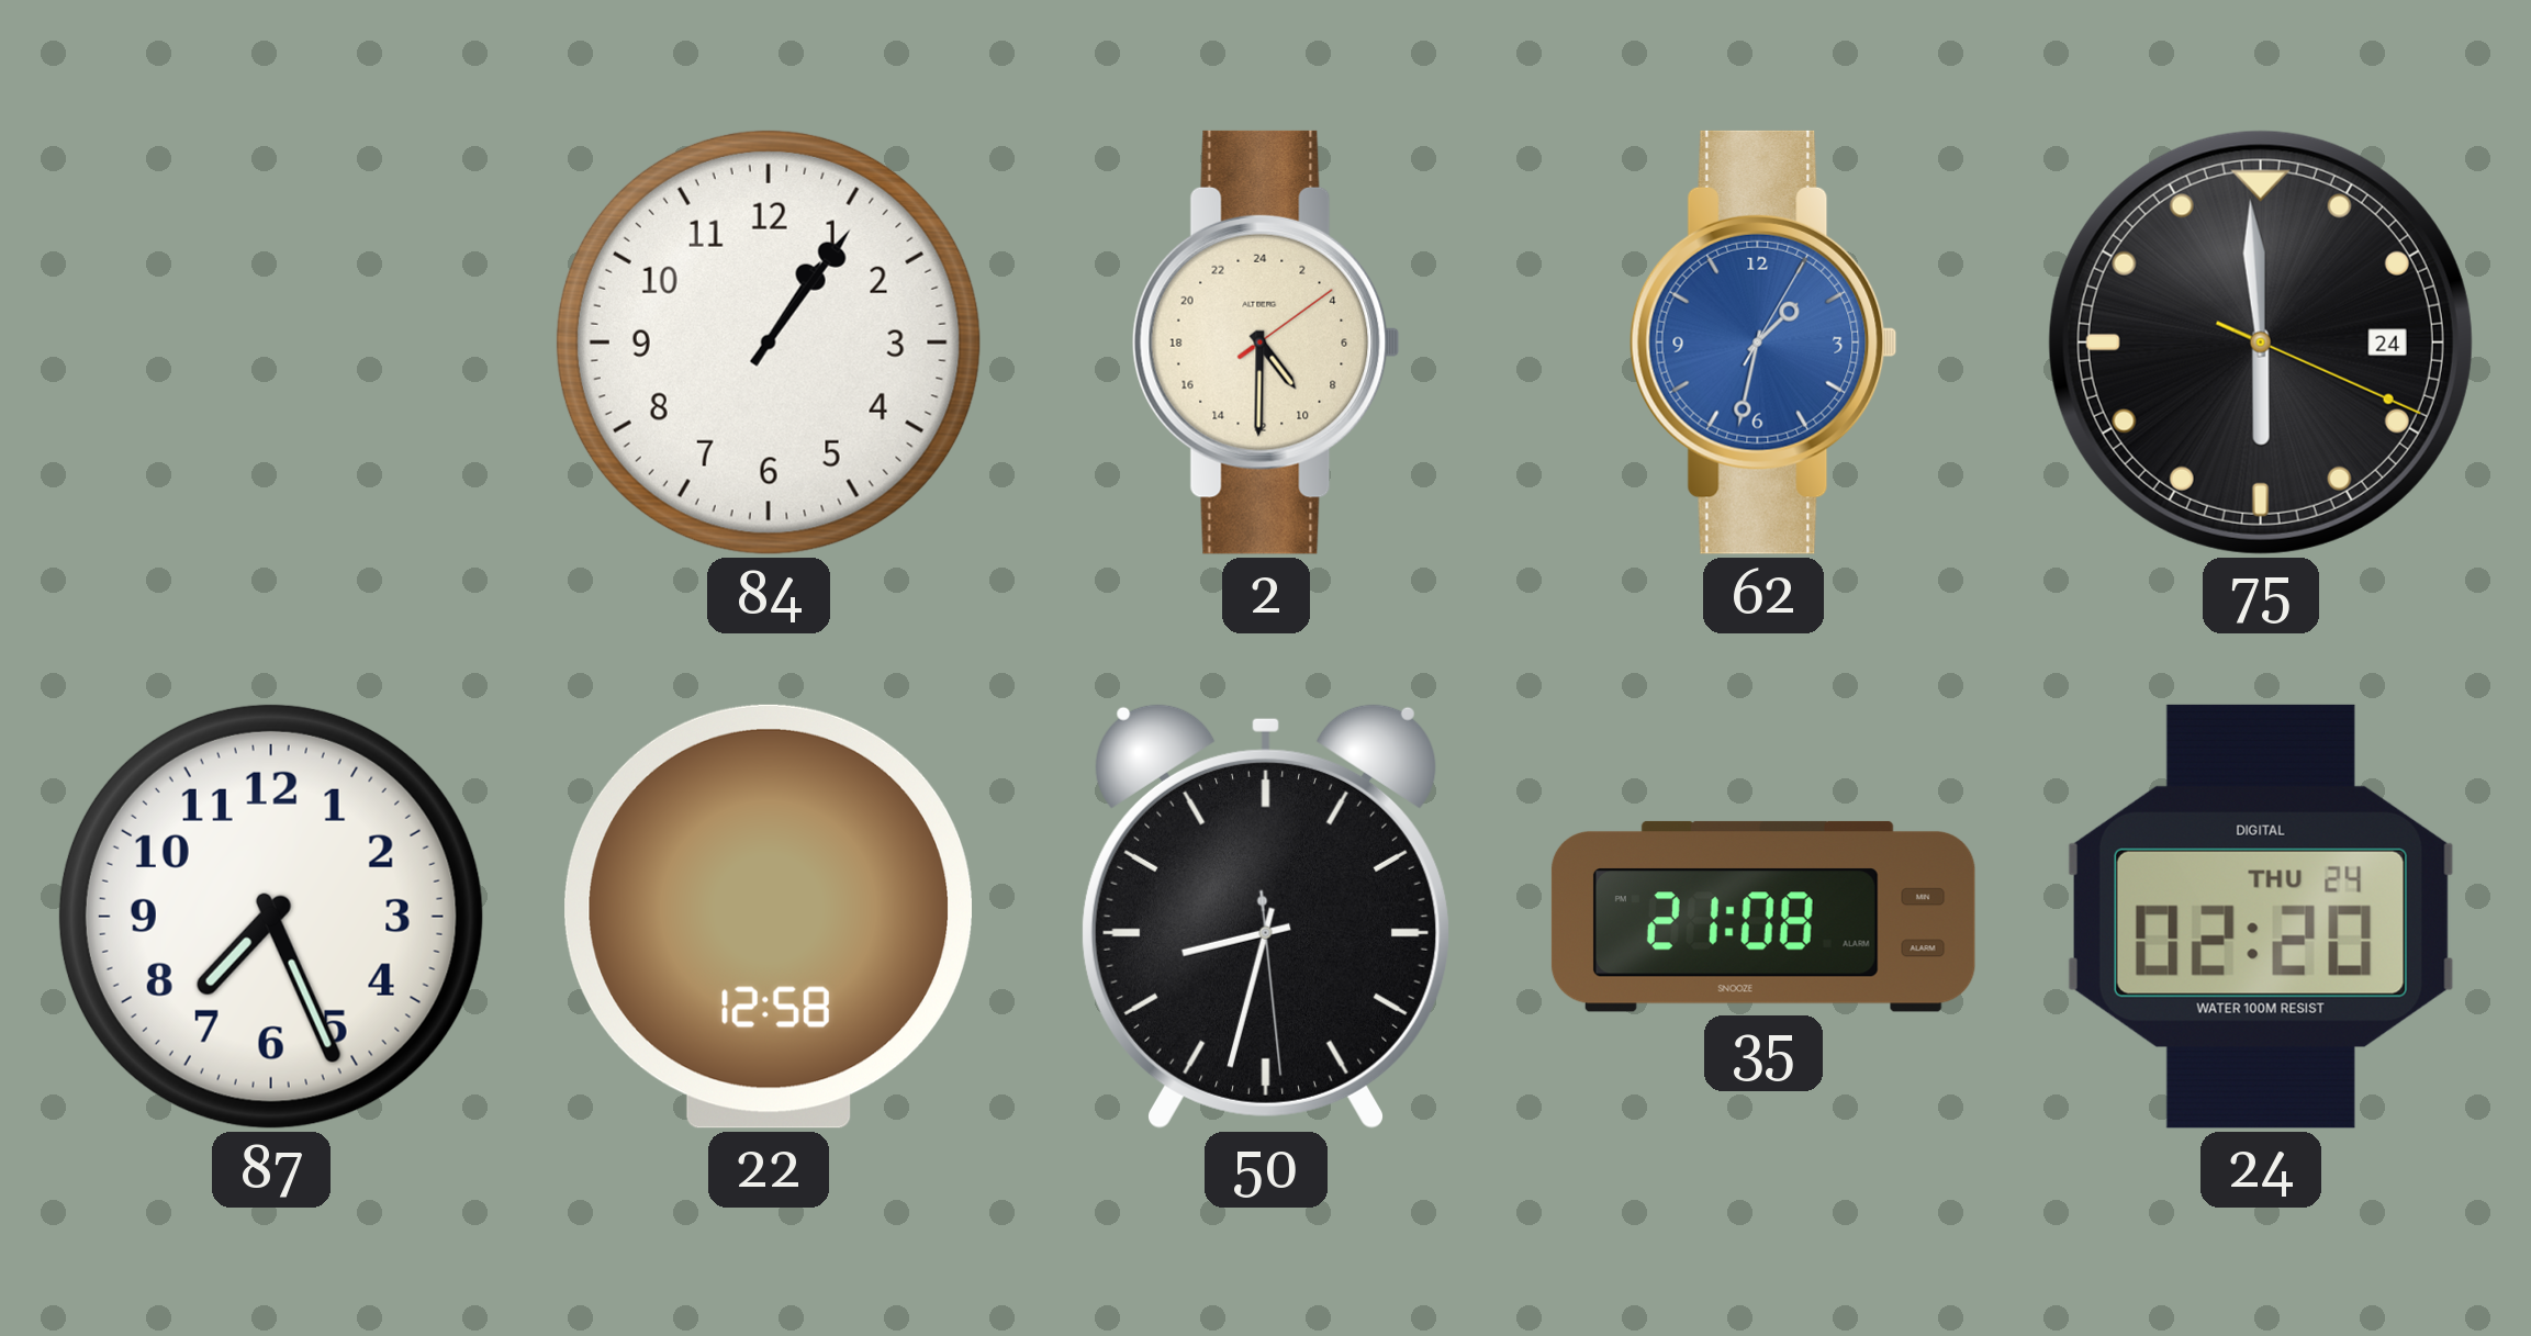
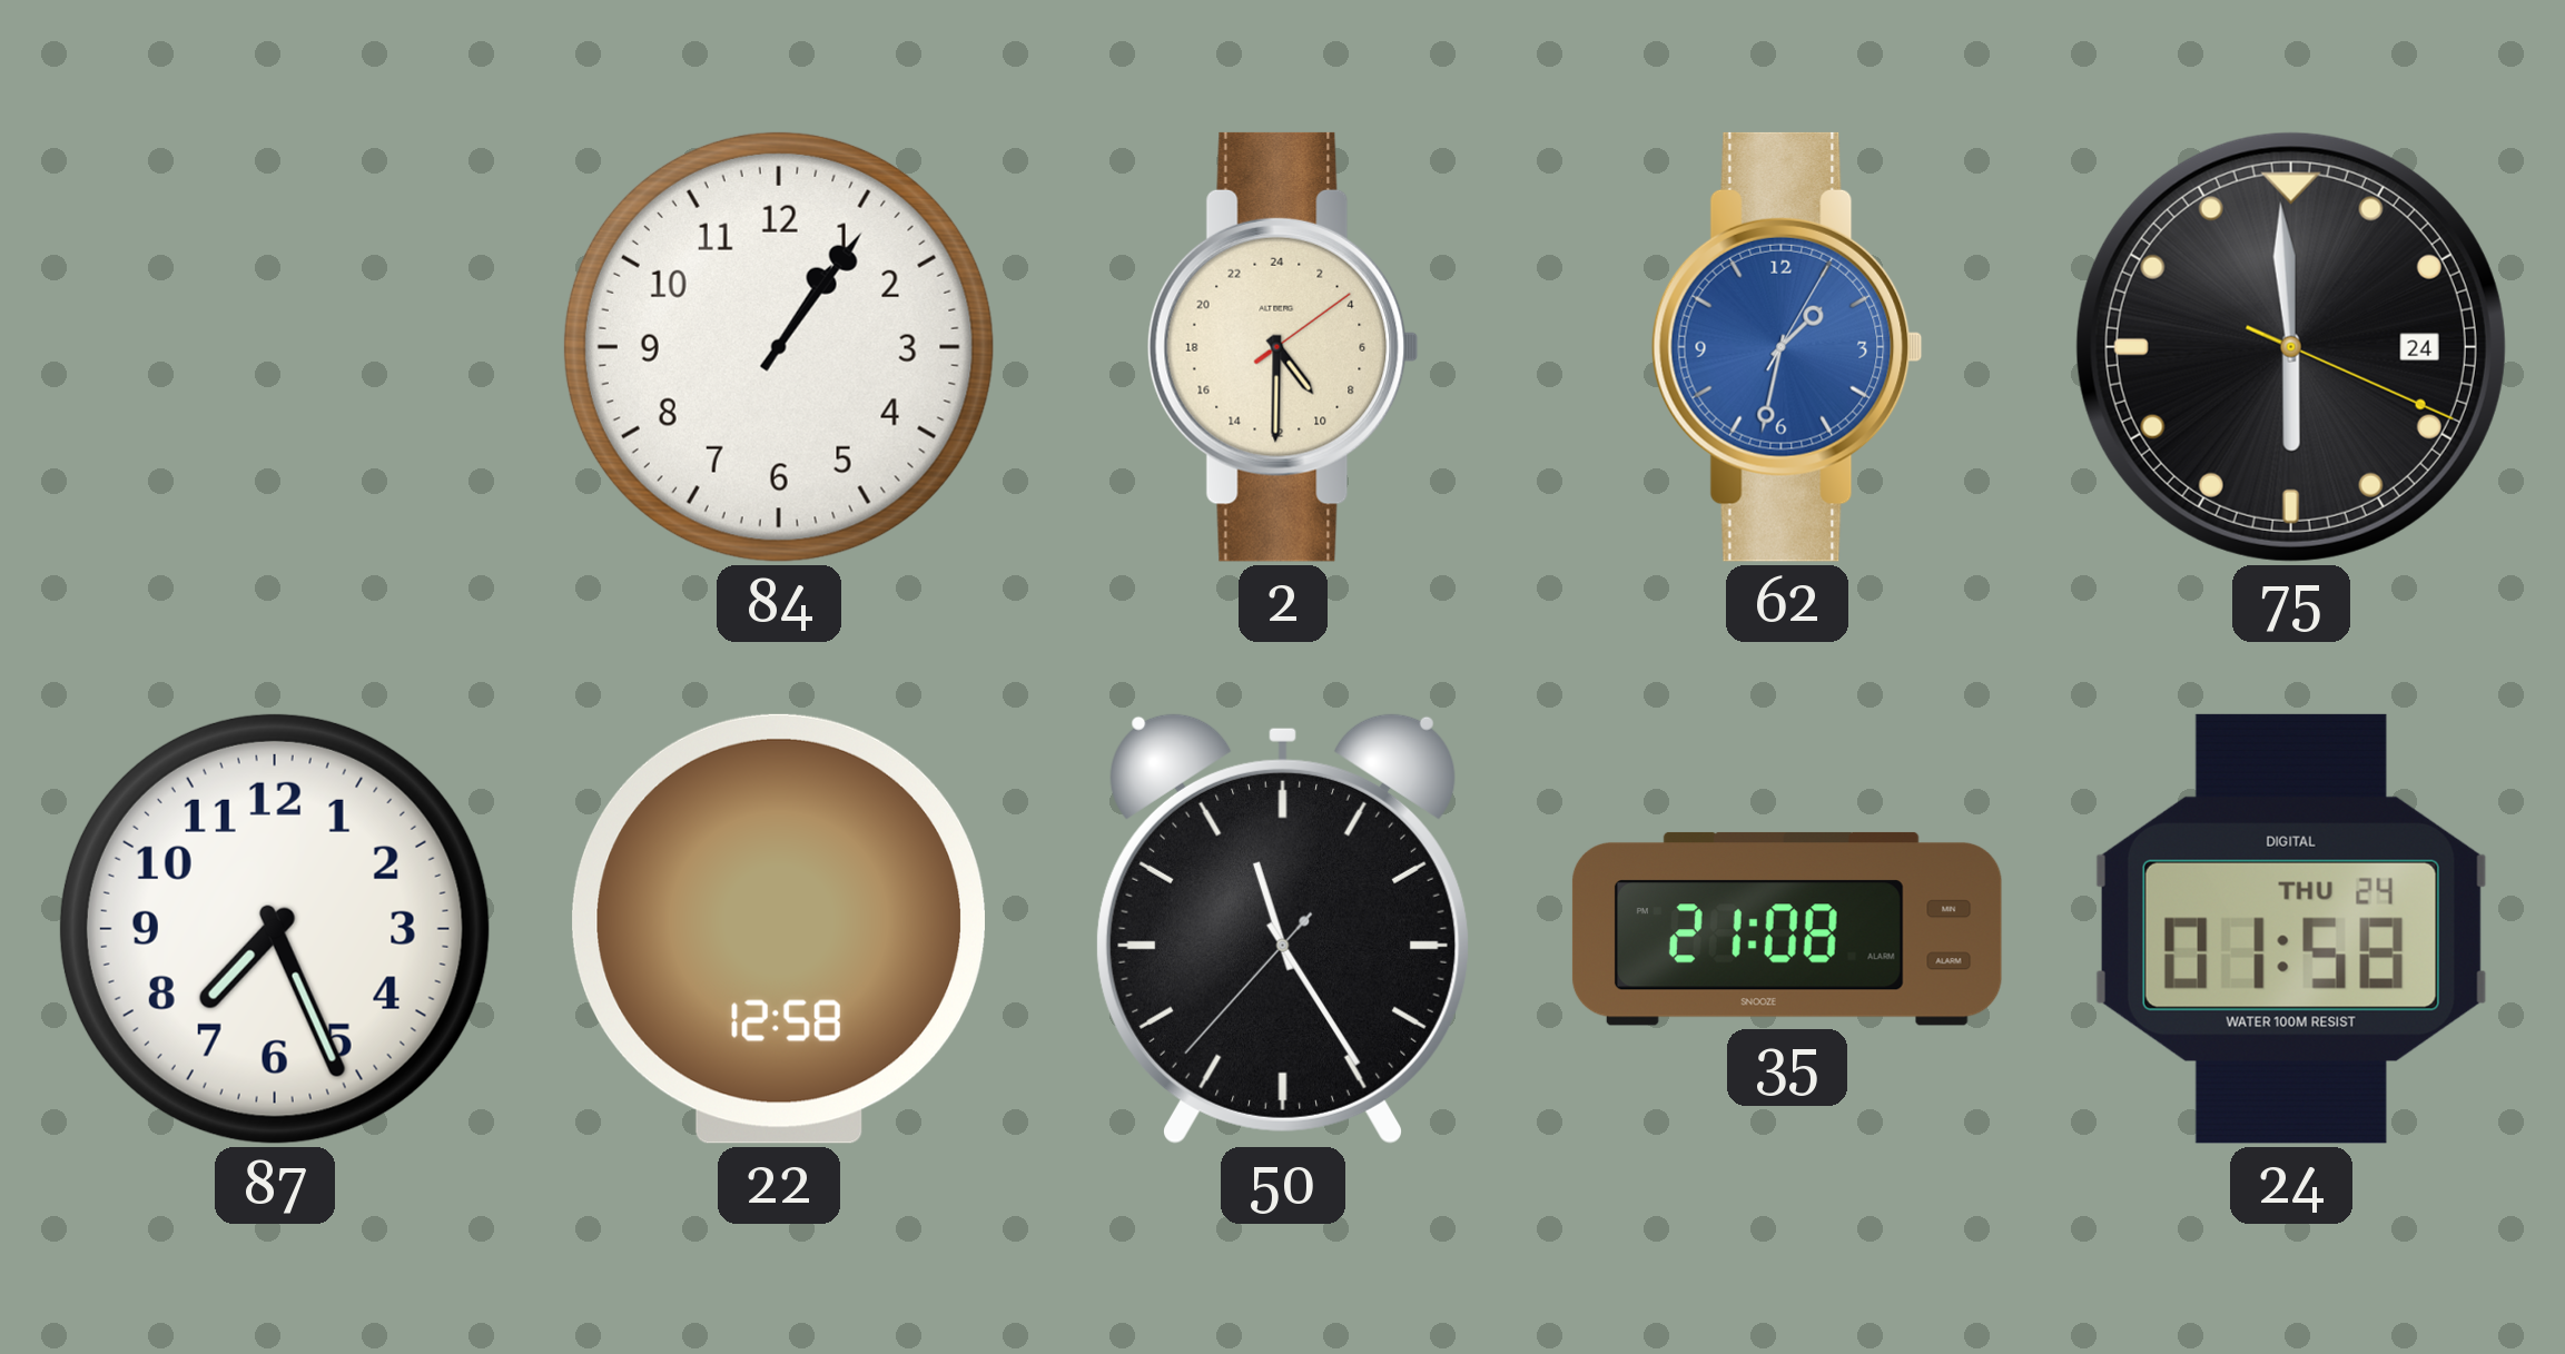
50: 8:32 -> 11:24
24: 02:20 -> 01:58
